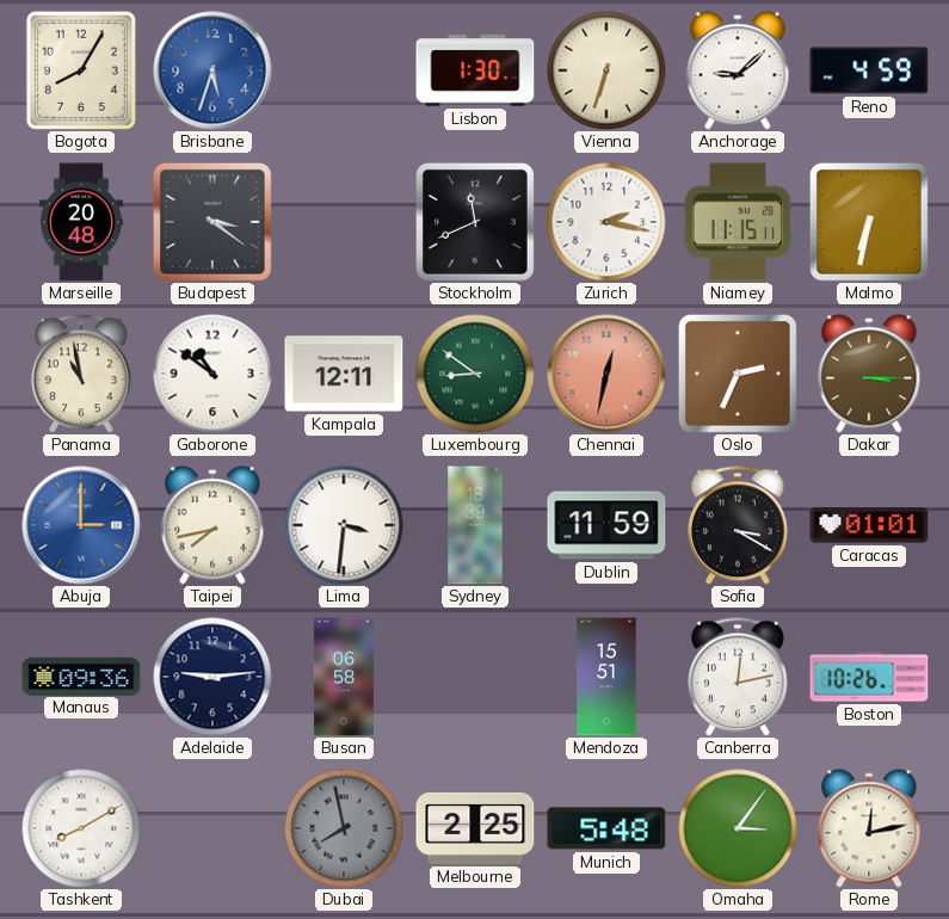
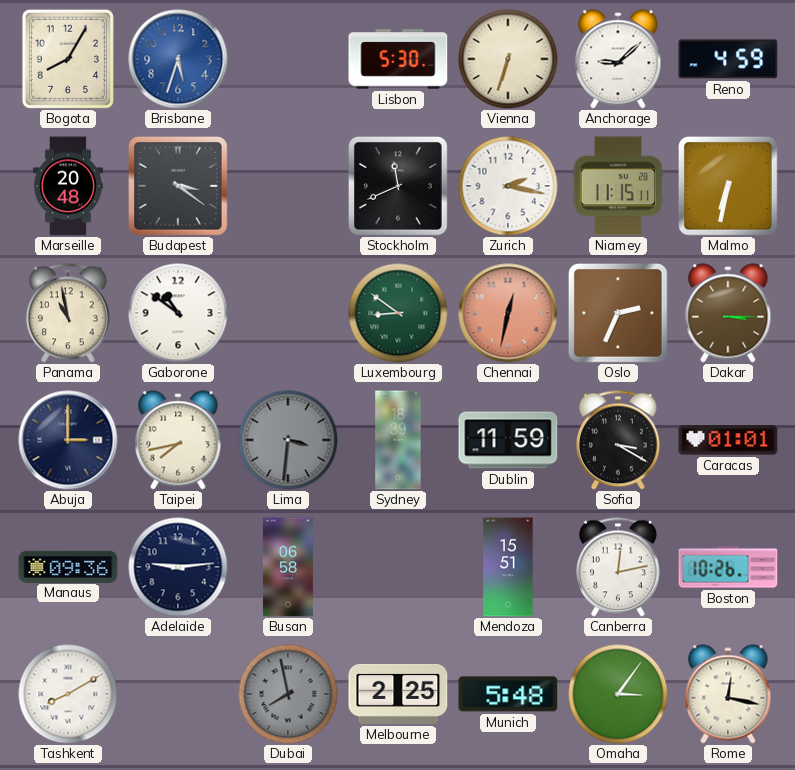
Lisbon: 1:30 -> 5:30
Kampala: 12:11 -> none
Abuja dial: blue -> navy
Lima dial: white -> grey
Rome: 12:13 -> 12:17
